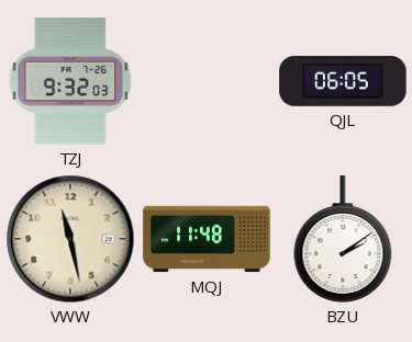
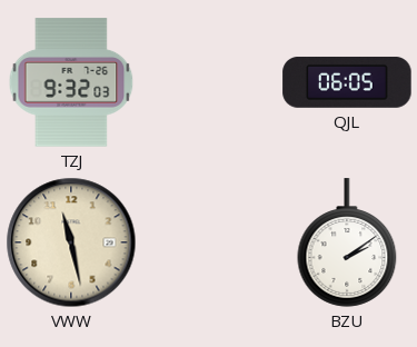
MQJ: 11:48 -> none
